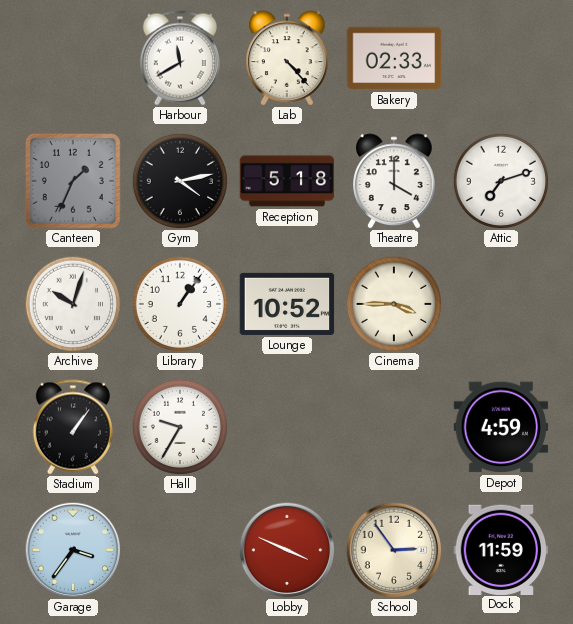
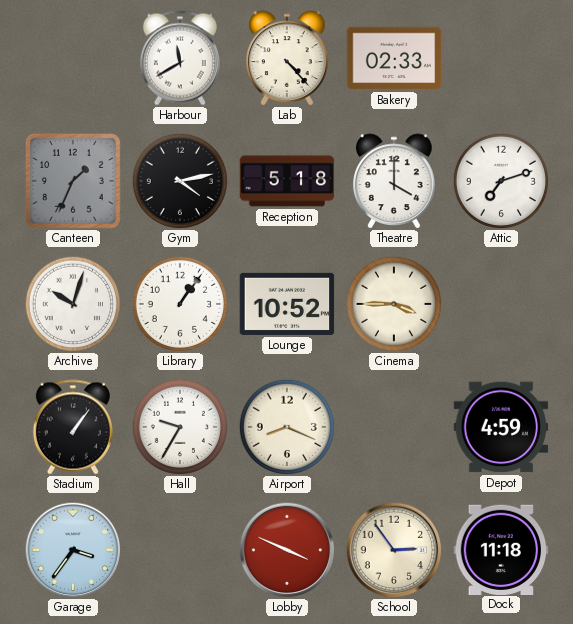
Airport: none -> 8:19
Dock: 11:59 -> 11:18
